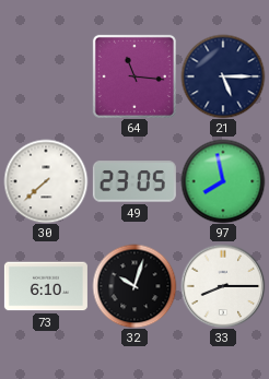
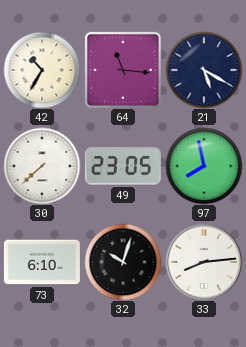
42: none -> 10:35
21: 5:15 -> 5:20
33: 8:15 -> 8:14
